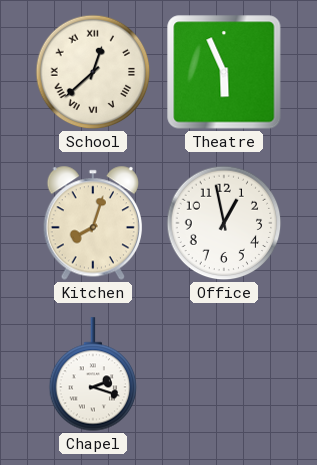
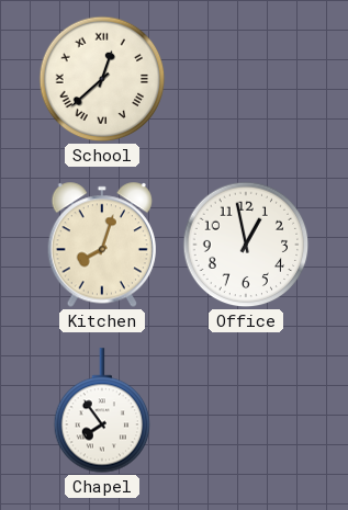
Theatre: 5:56 -> none
Chapel: 2:18 -> 7:54
